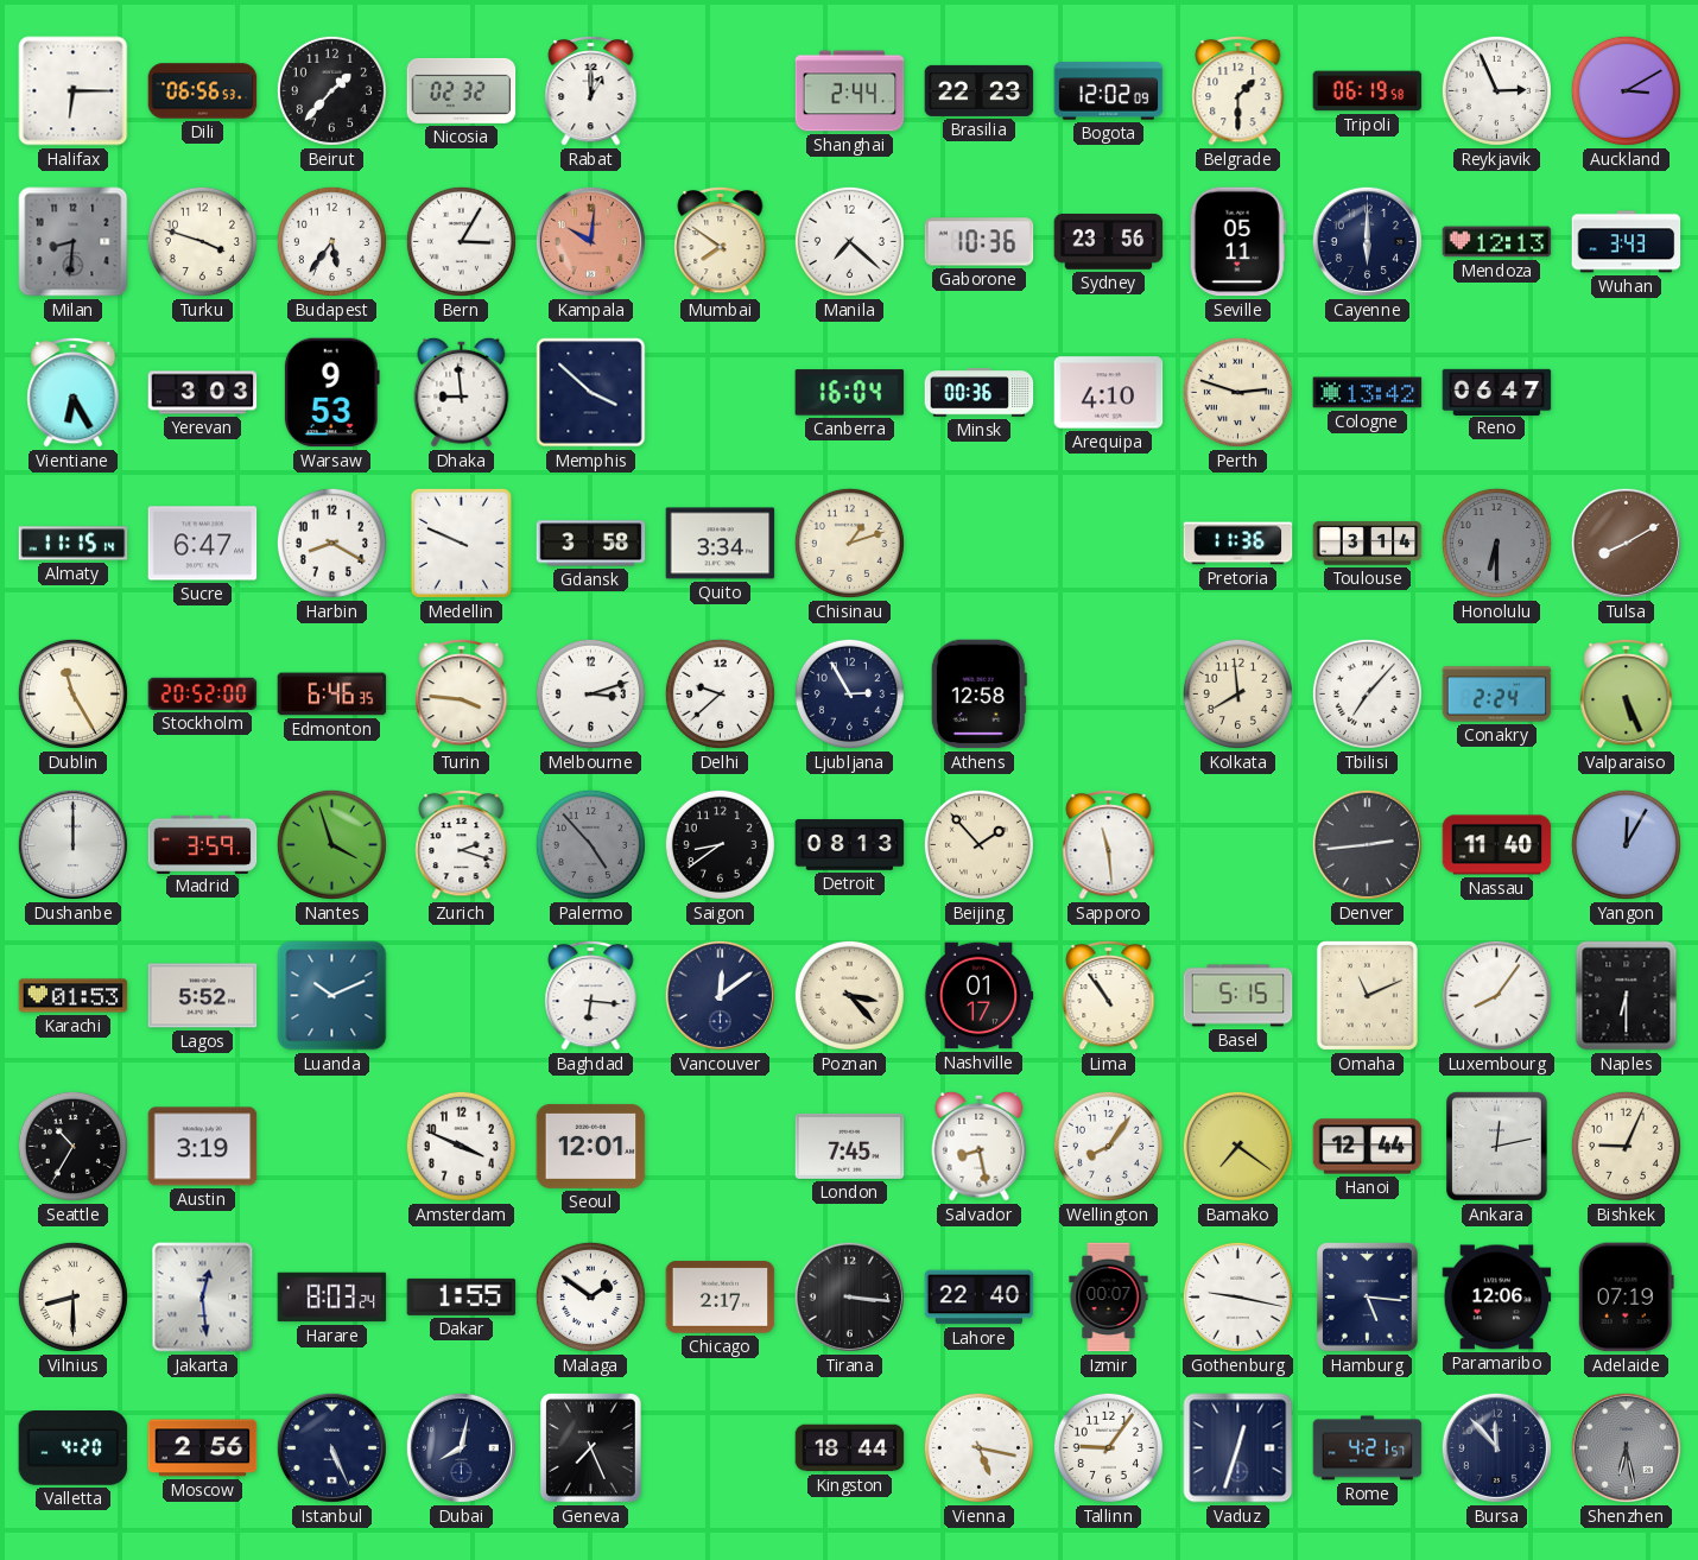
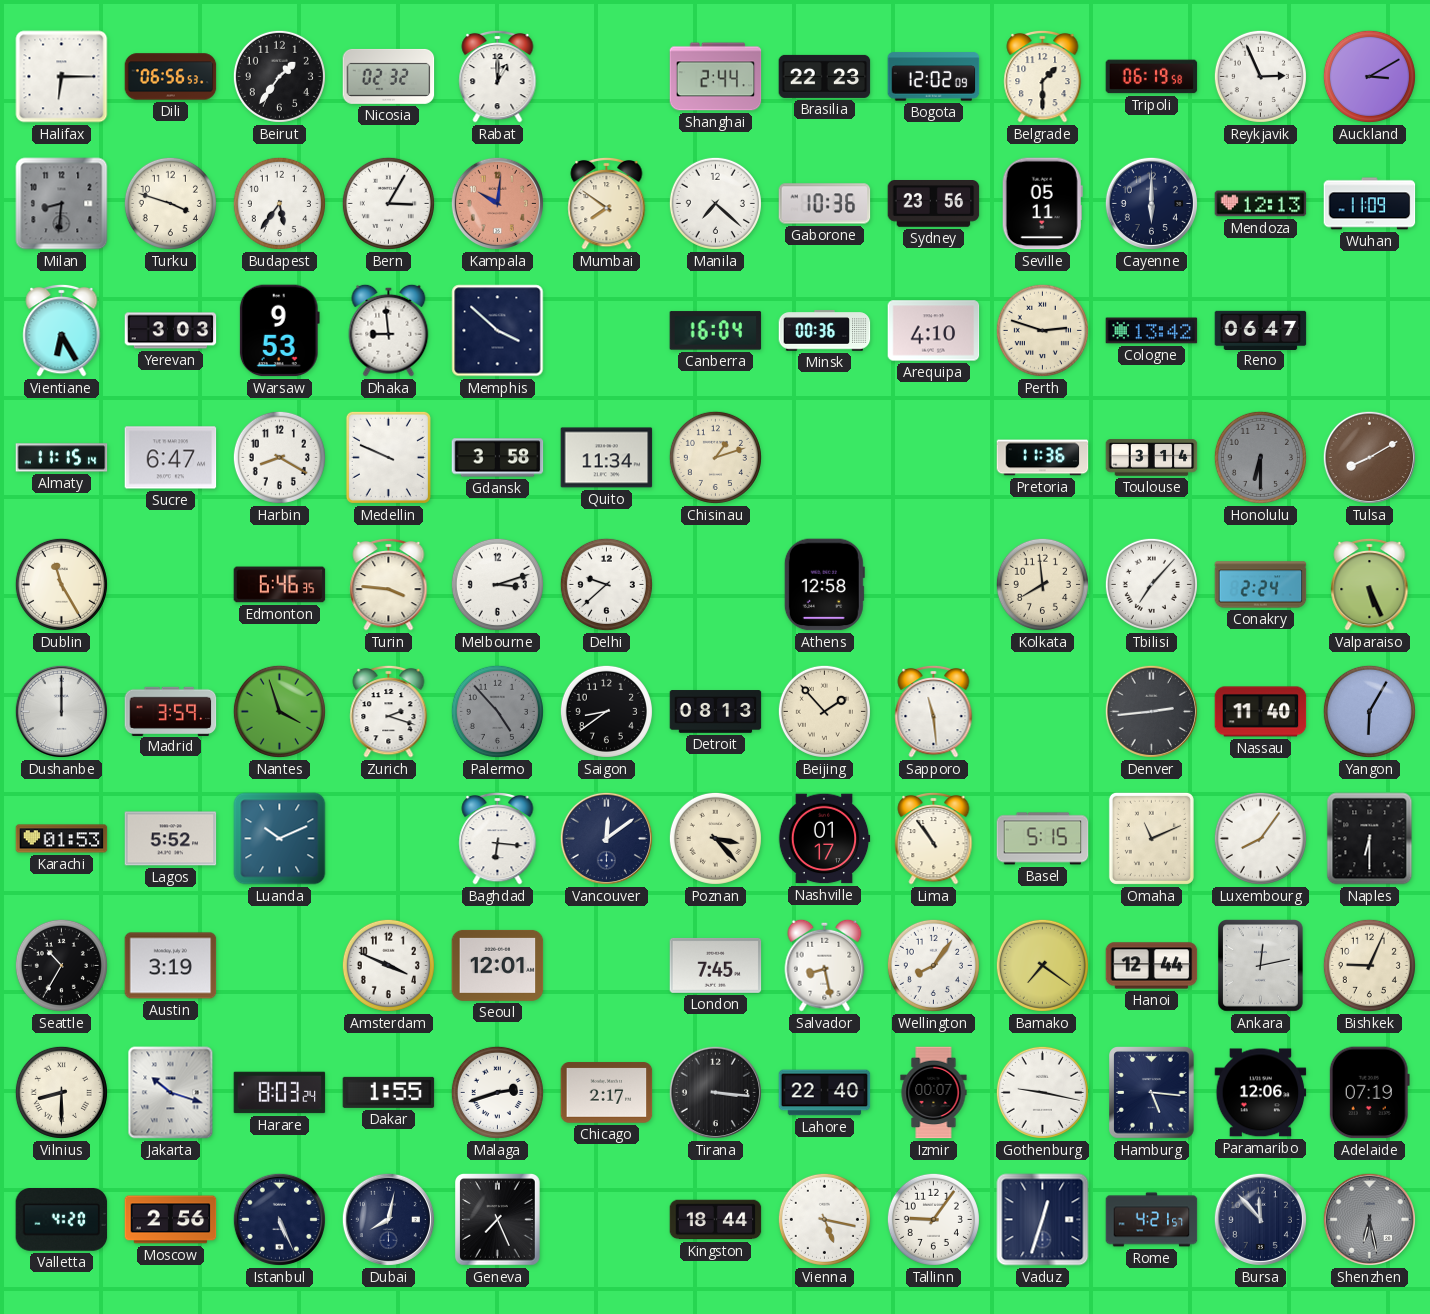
Beirut: 1:37 -> 1:36
Wuhan: 3:43 -> 11:09
Quito: 3:34 -> 11:34
Stockholm: 20:52 -> none
Ljubljana: 2:55 -> none
Yangon: 12:05 -> 6:05
Jakarta: 12:29 -> 10:18
Malaga: 1:51 -> 2:42
